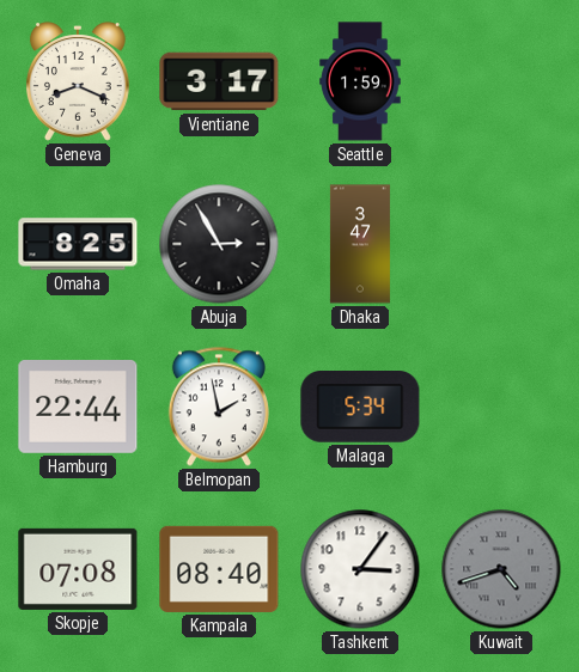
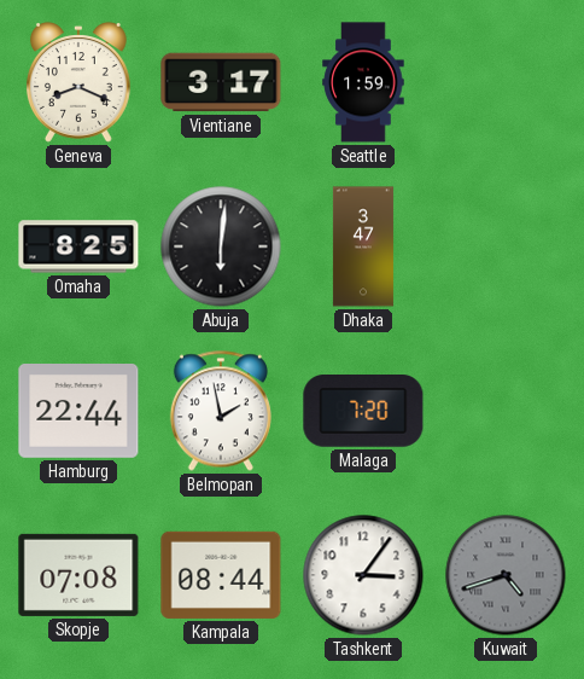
Abuja: 2:55 -> 6:01
Malaga: 5:34 -> 7:20
Kampala: 08:40 -> 08:44
